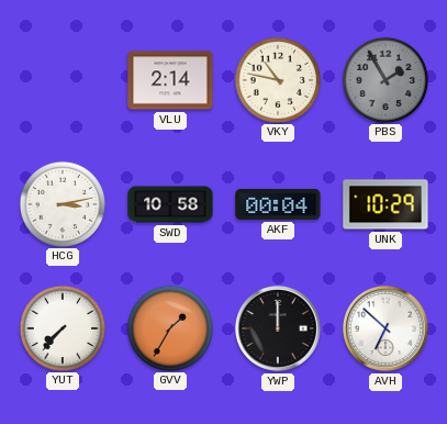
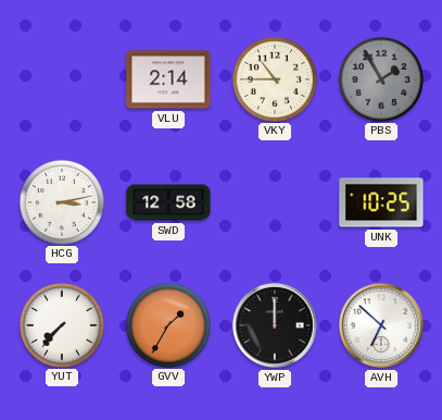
VKY: 10:47 -> 10:45
SWD: 10:58 -> 12:58
AKF: 00:04 -> none
UNK: 10:29 -> 10:25
